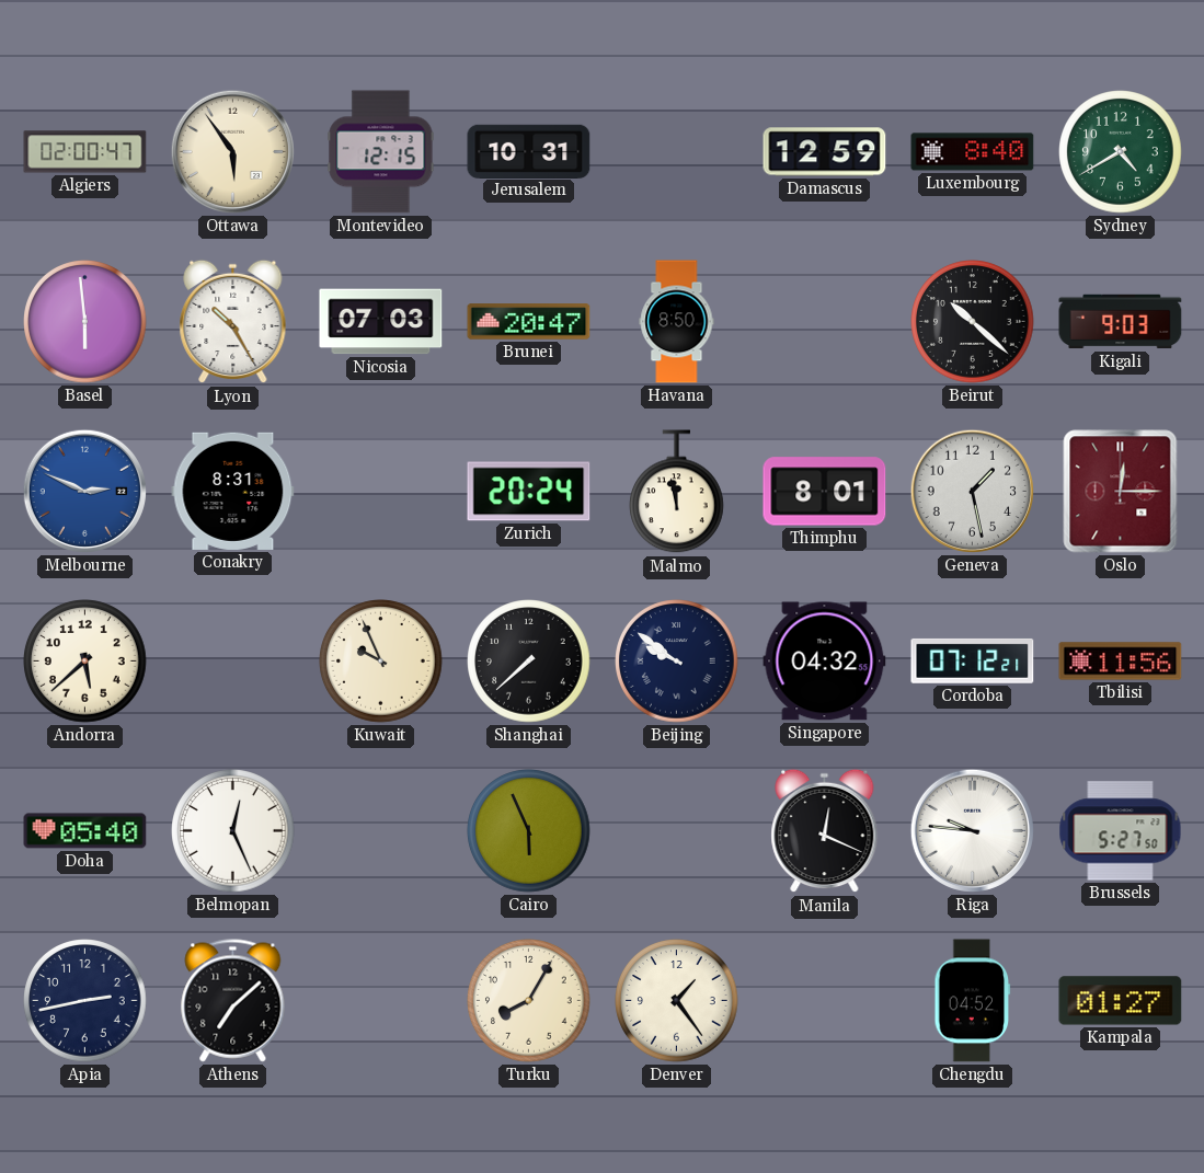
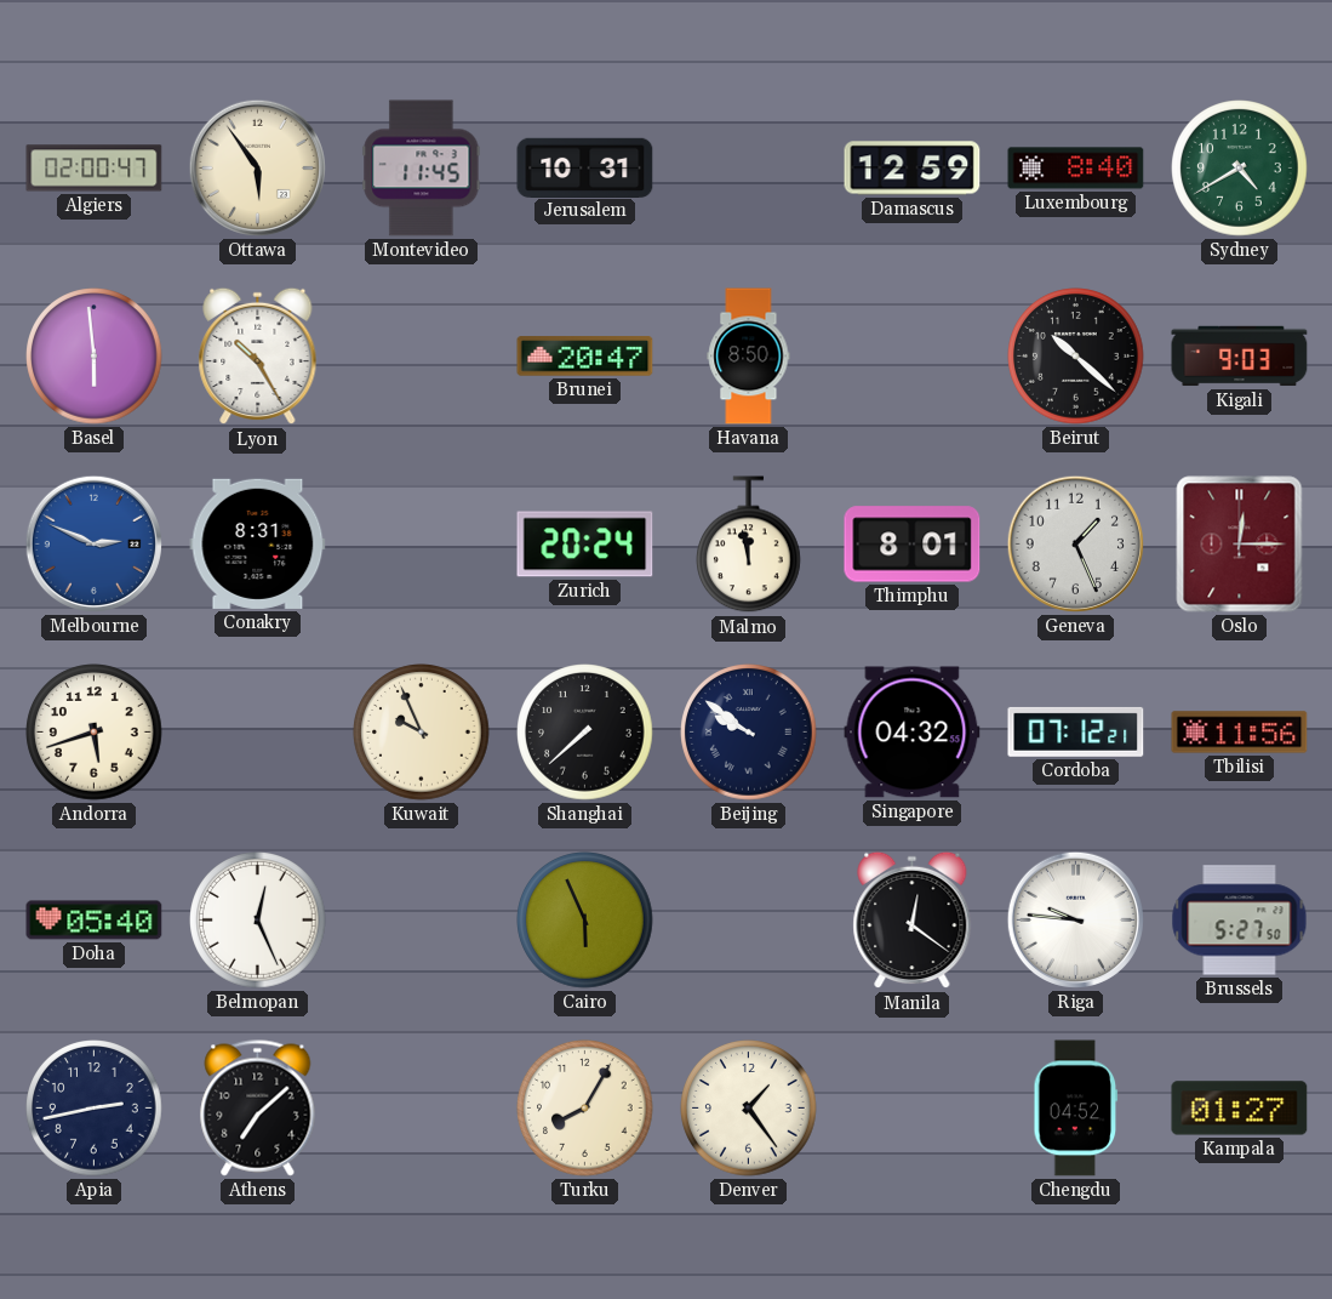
Montevideo: 12:15 -> 11:45
Nicosia: 07:03 -> none
Geneva: 1:28 -> 1:26
Andorra: 5:38 -> 5:42
Manila: 12:19 -> 12:21
